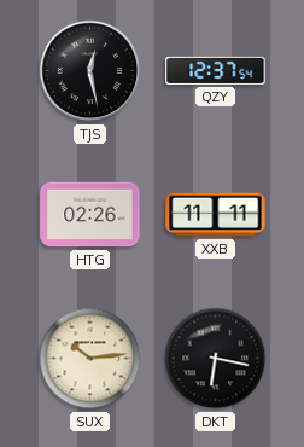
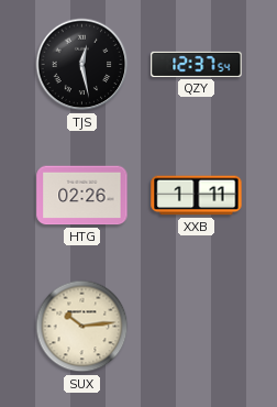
XXB: 11:11 -> 1:11
DKT: 6:17 -> none
